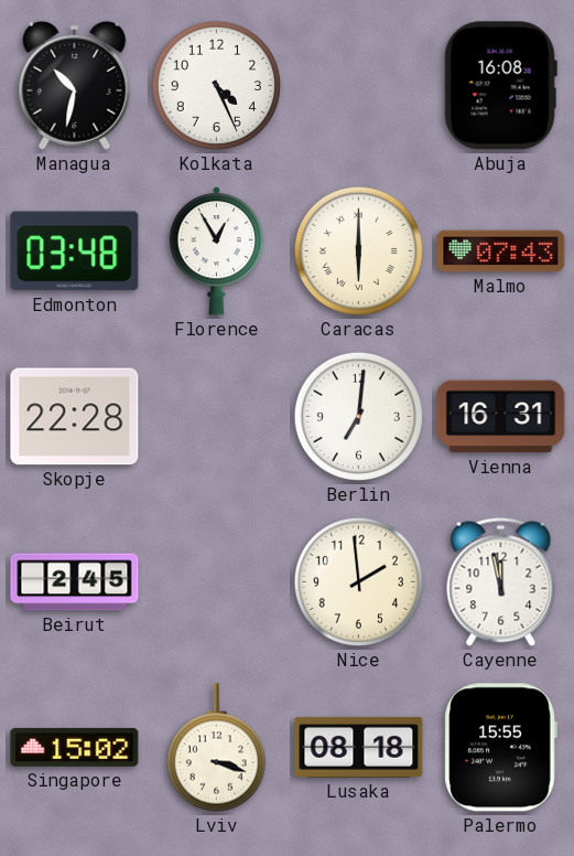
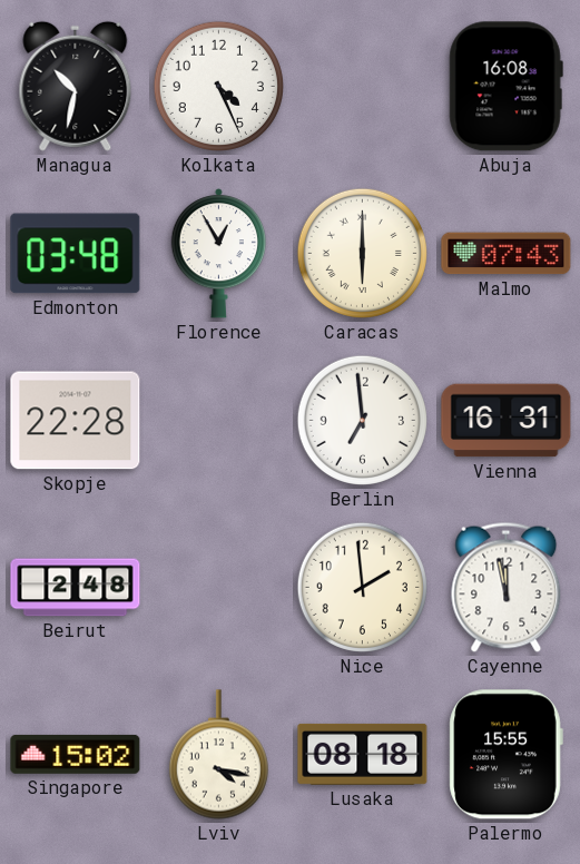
Berlin: 7:01 -> 6:59
Beirut: 2:45 -> 2:48
Lviv: 3:18 -> 4:17
